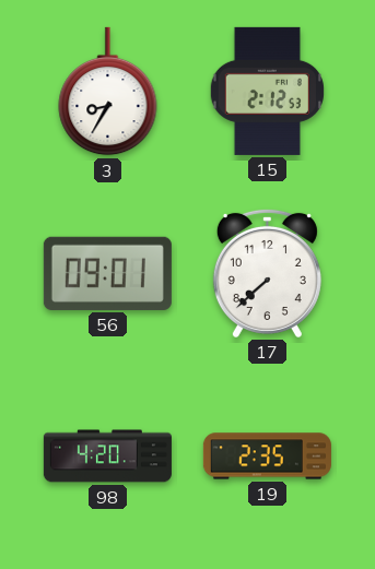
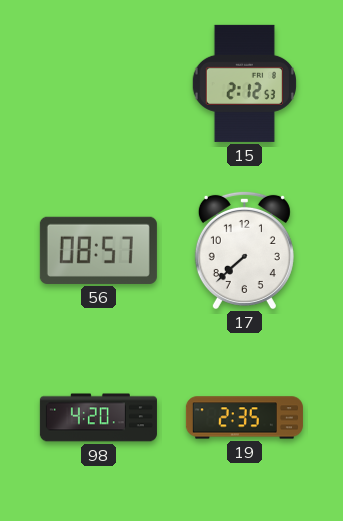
3: 8:35 -> none
56: 09:01 -> 08:57
